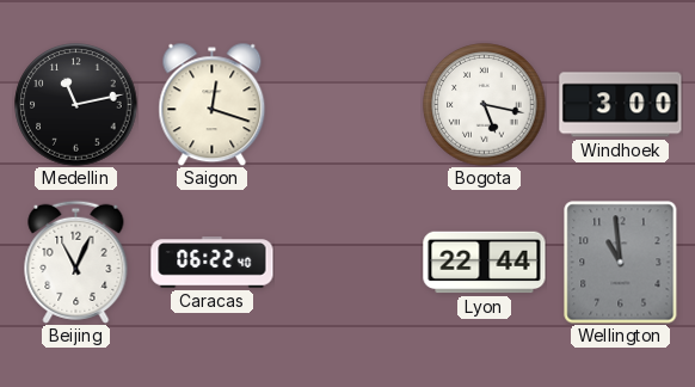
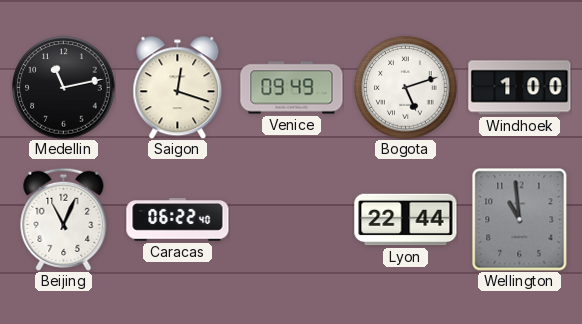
Venice: none -> 09:49
Bogota: 5:17 -> 5:12
Windhoek: 3:00 -> 1:00
